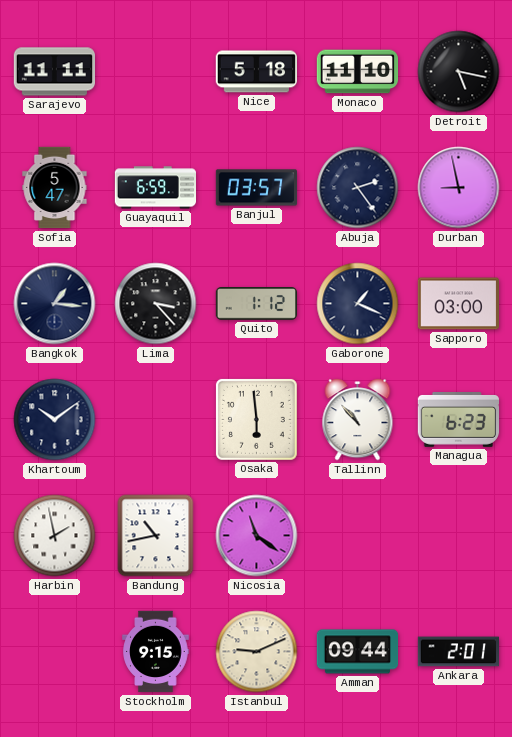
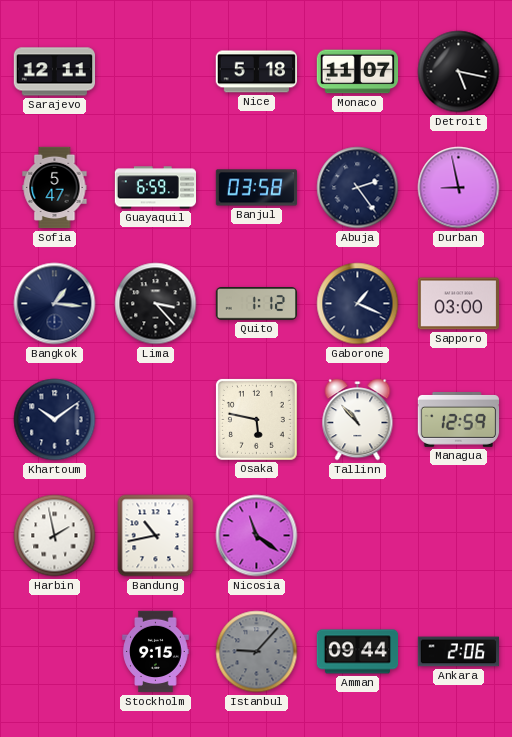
Sarajevo: 11:11 -> 12:11
Monaco: 11:10 -> 11:07
Banjul: 03:57 -> 03:58
Osaka: 5:59 -> 5:47
Managua: 6:23 -> 12:59
Istanbul: 9:11 -> 9:07
Istanbul dial: cream -> grey
Ankara: 2:01 -> 2:06
